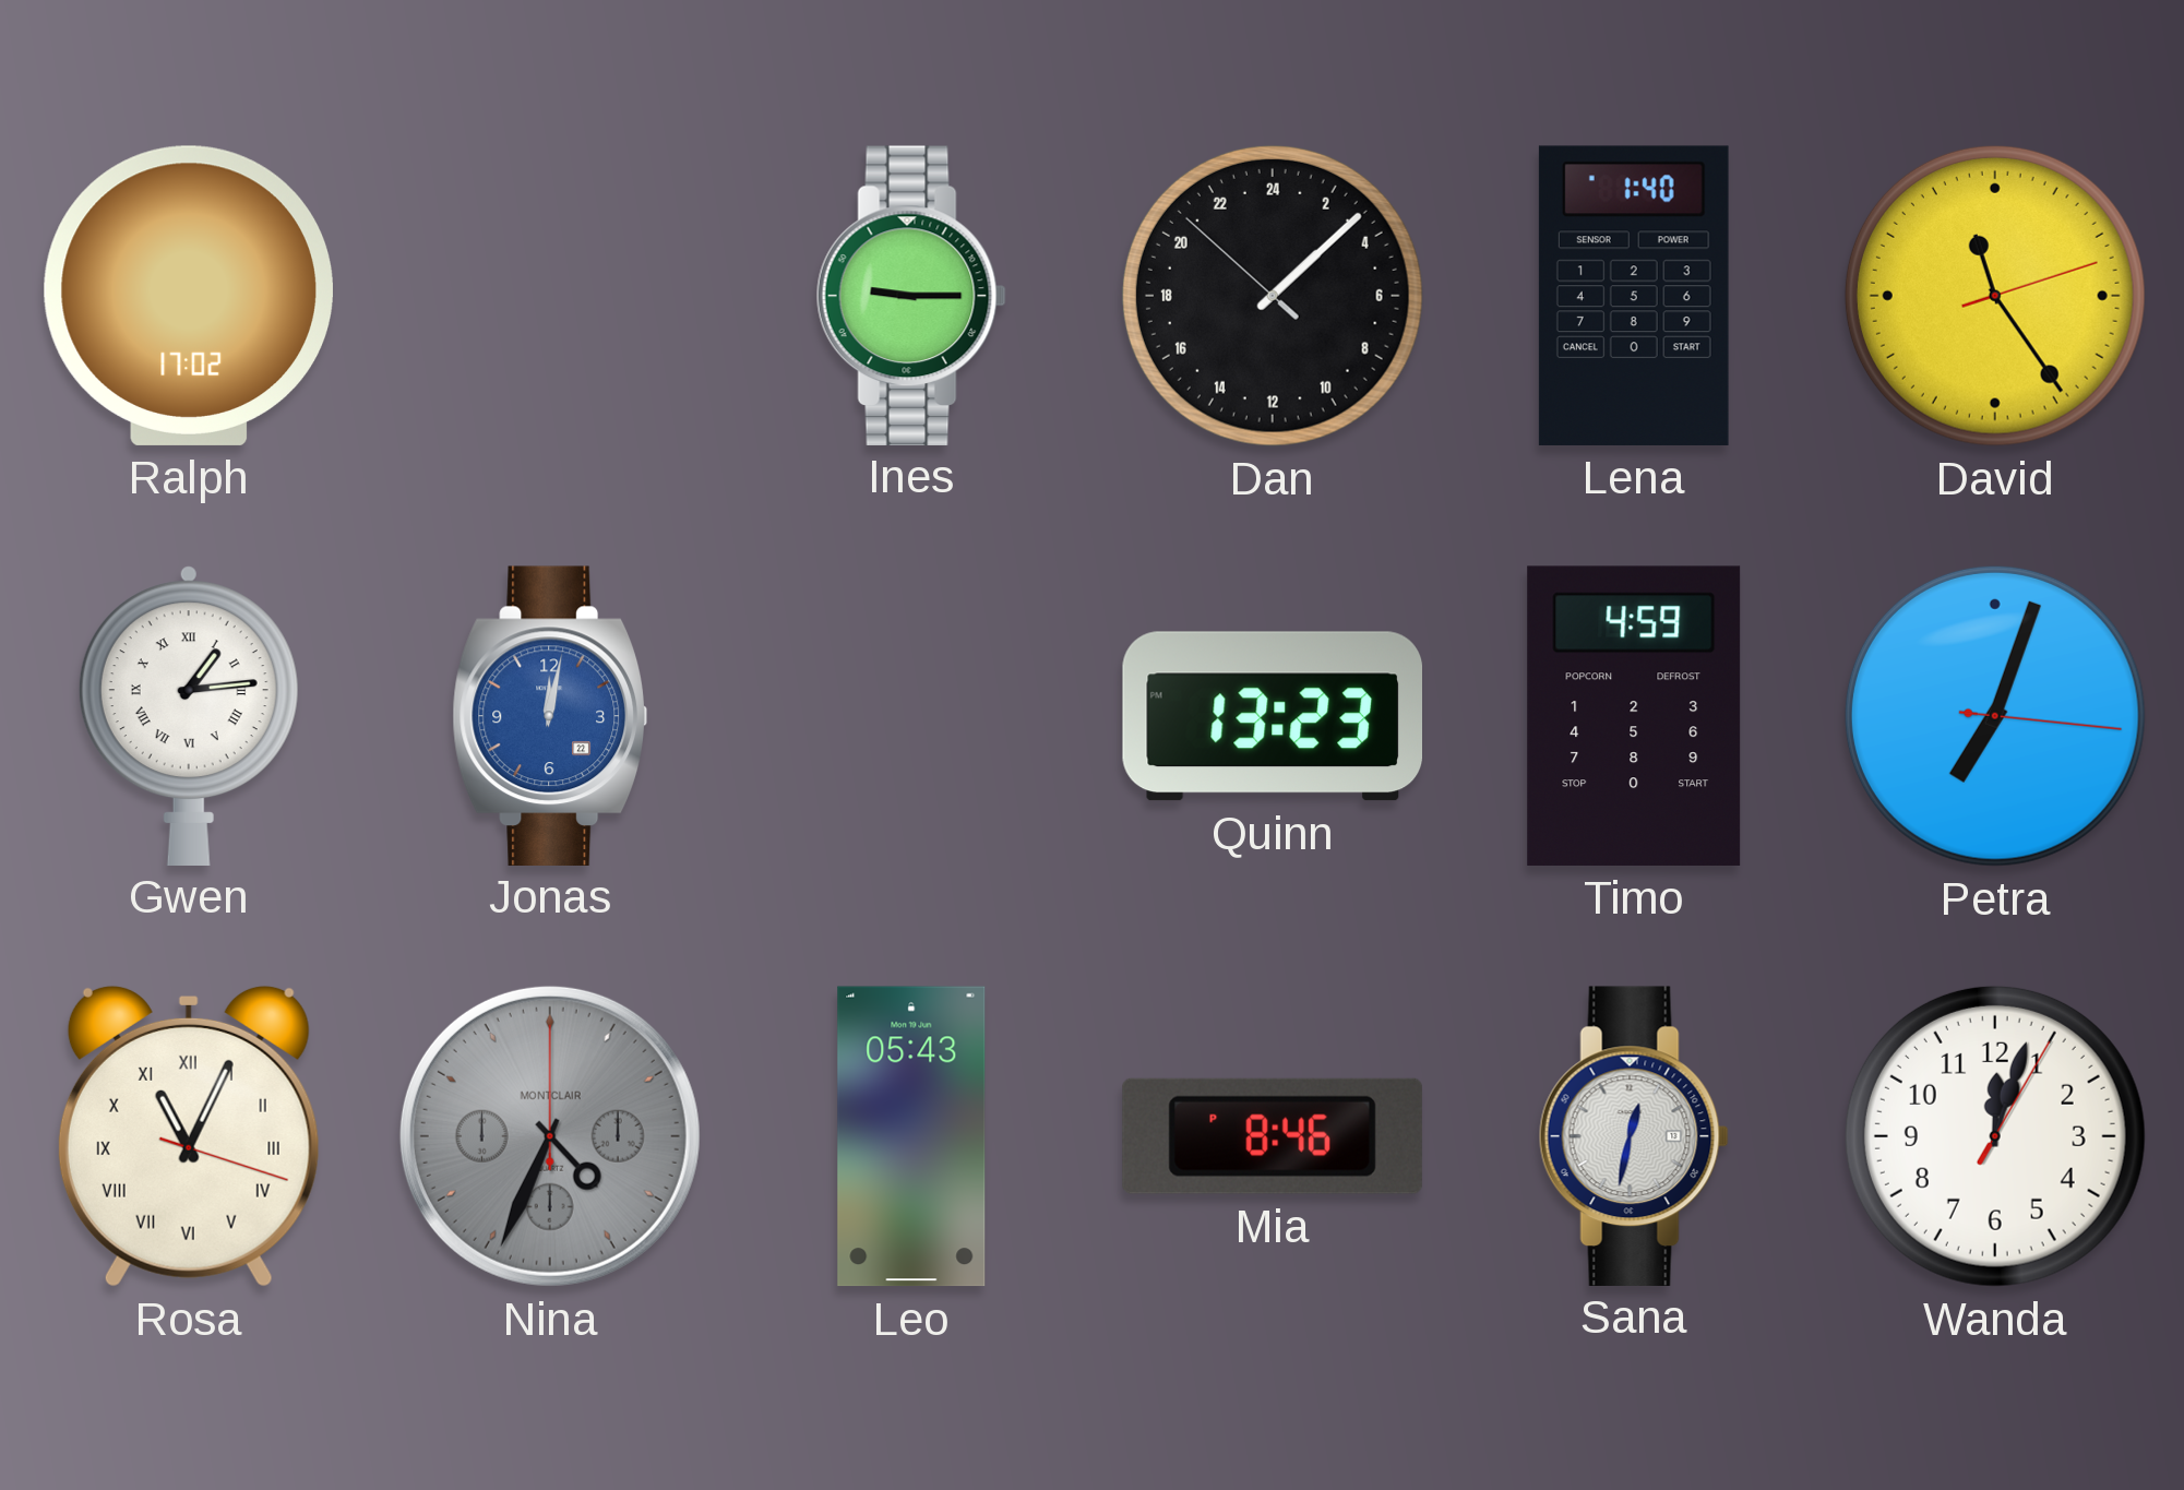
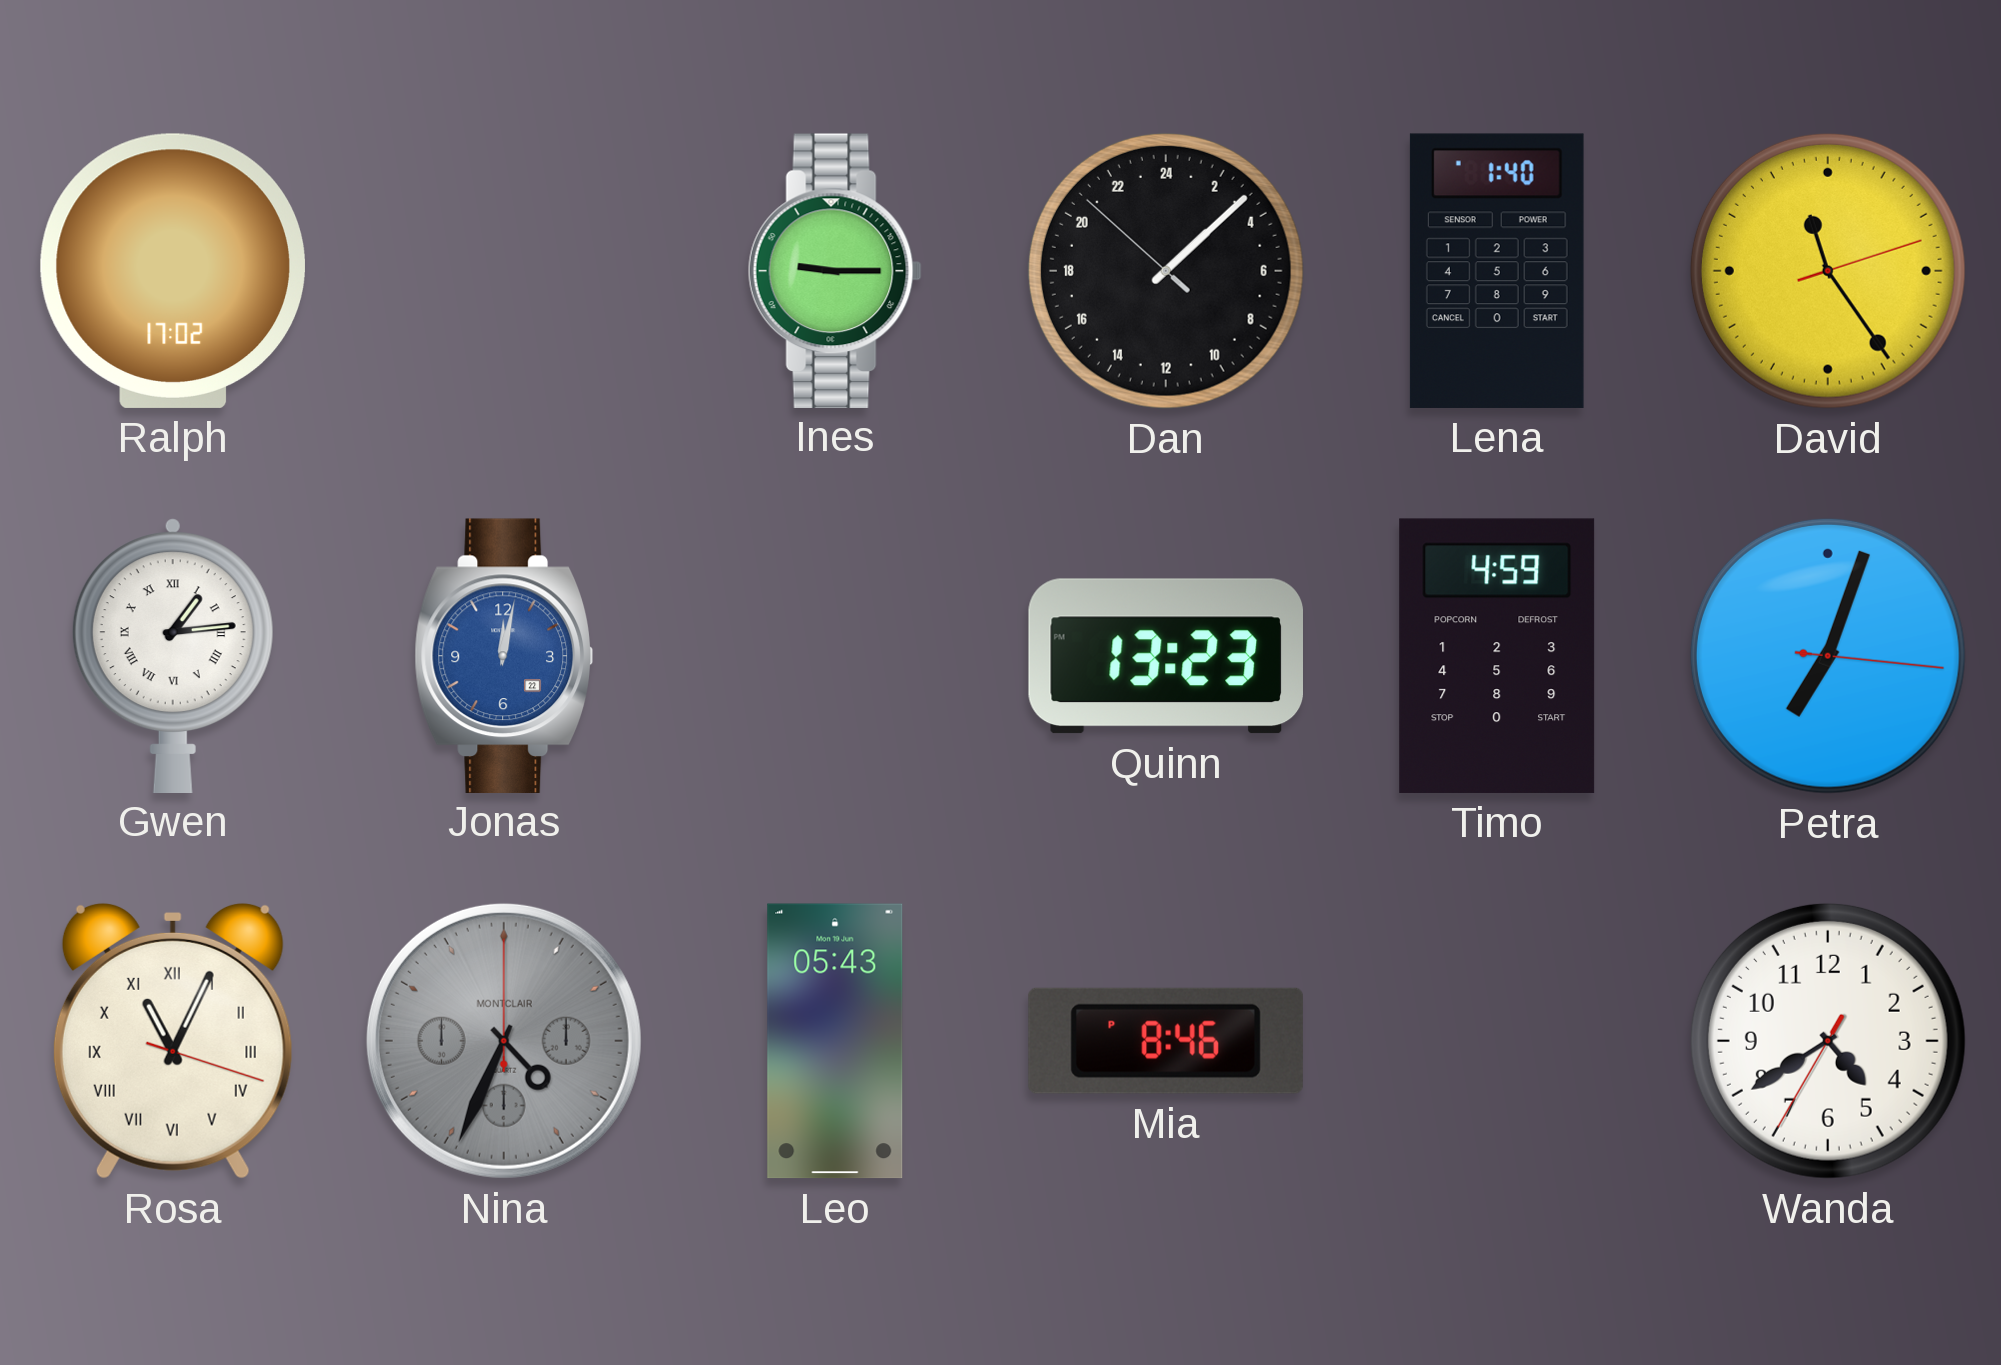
Sana: 12:32 -> none
Wanda: 12:03 -> 4:39
